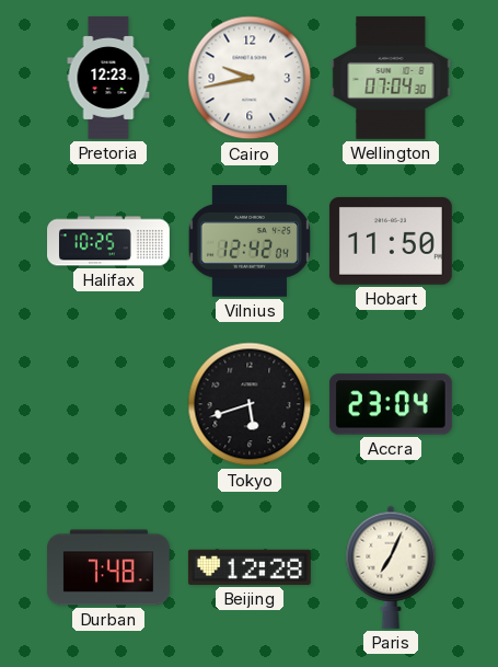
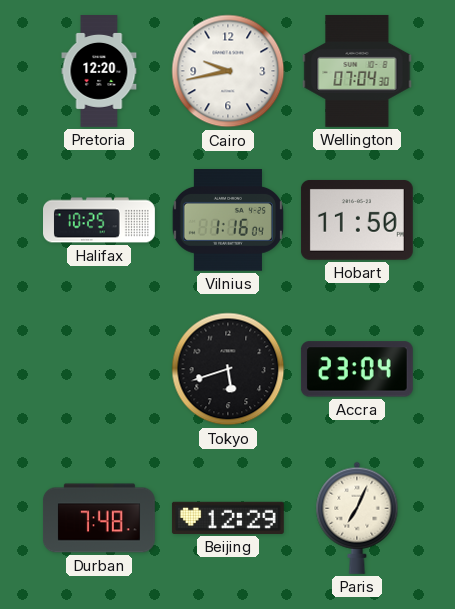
Pretoria: 12:23 -> 12:20
Vilnius: 12:42 -> 1:16
Beijing: 12:28 -> 12:29
